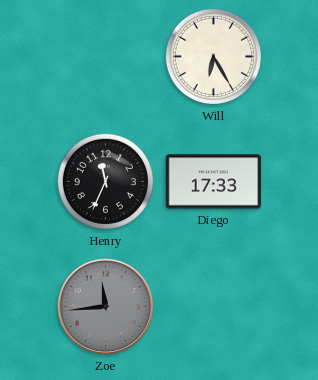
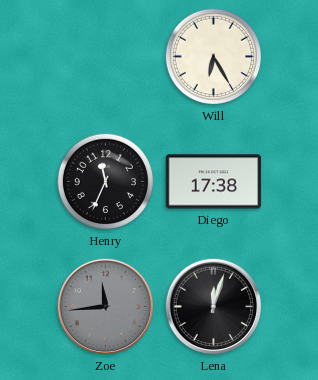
Diego: 17:33 -> 17:38
Lena: none -> 12:03
